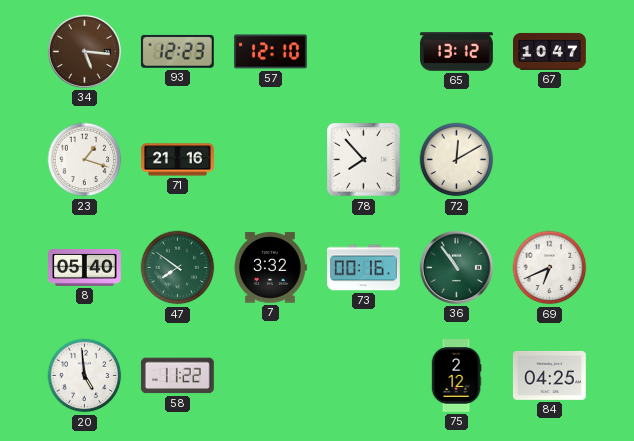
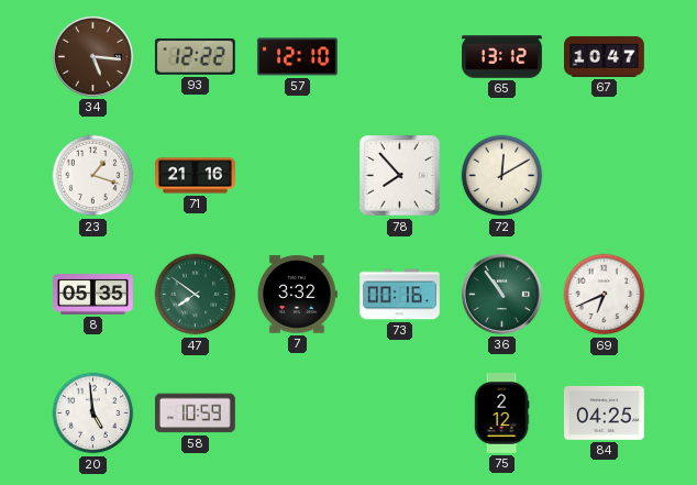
93: 12:23 -> 12:22
8: 05:40 -> 05:35
58: 11:22 -> 10:59
